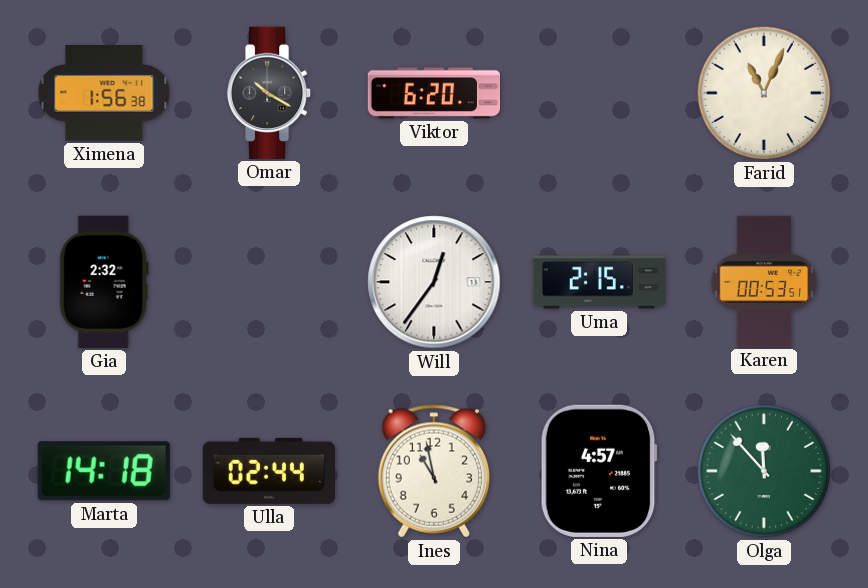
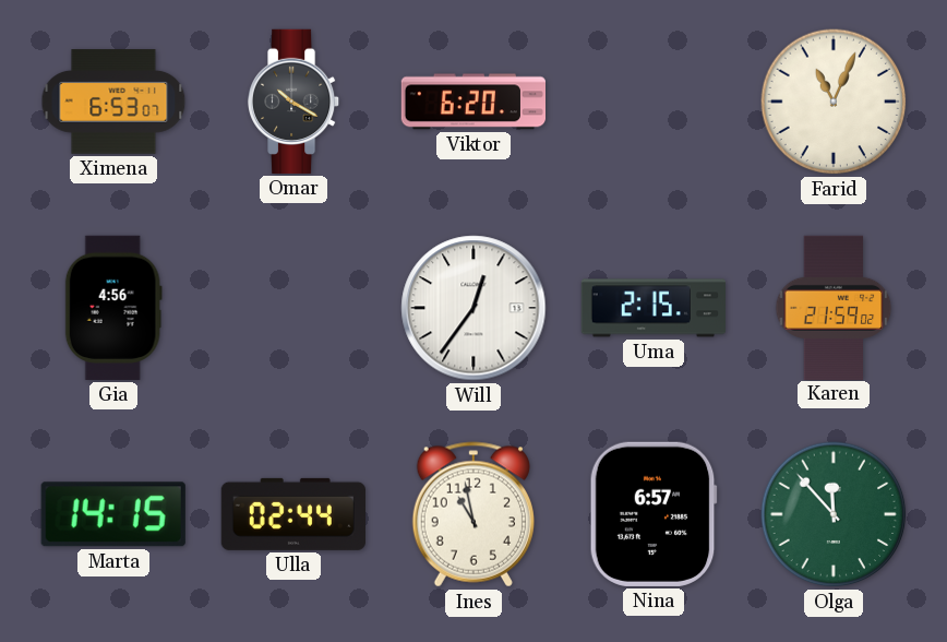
Ximena: 1:56 -> 6:53
Gia: 2:32 -> 4:56
Karen: 00:53 -> 21:59
Marta: 14:18 -> 14:15
Nina: 4:57 -> 6:57
